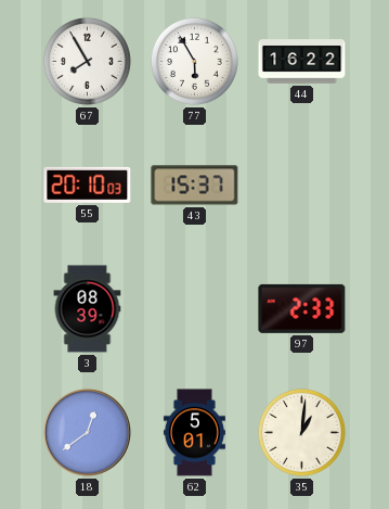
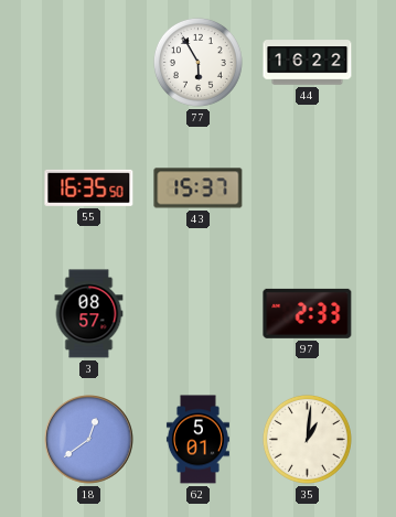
67: 7:55 -> none
55: 20:10 -> 16:35
3: 08:39 -> 08:57
